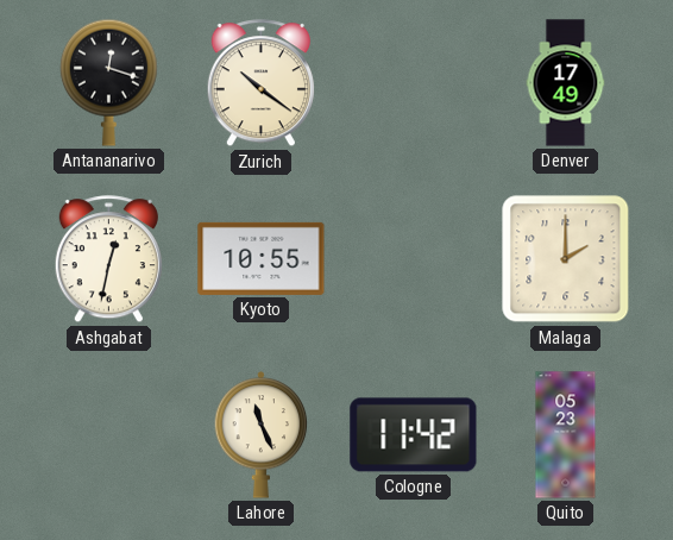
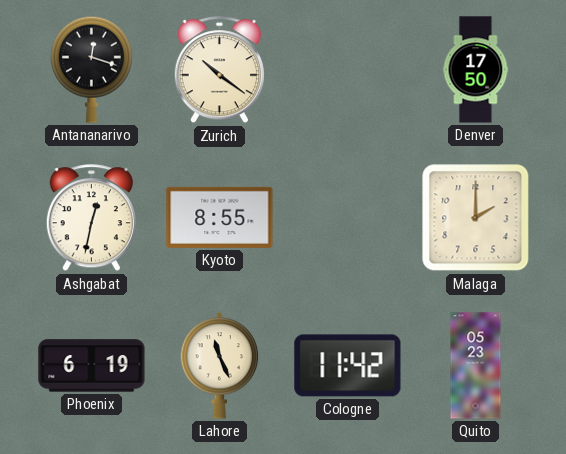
Denver: 17:49 -> 17:50
Kyoto: 10:55 -> 8:55
Phoenix: none -> 6:19
